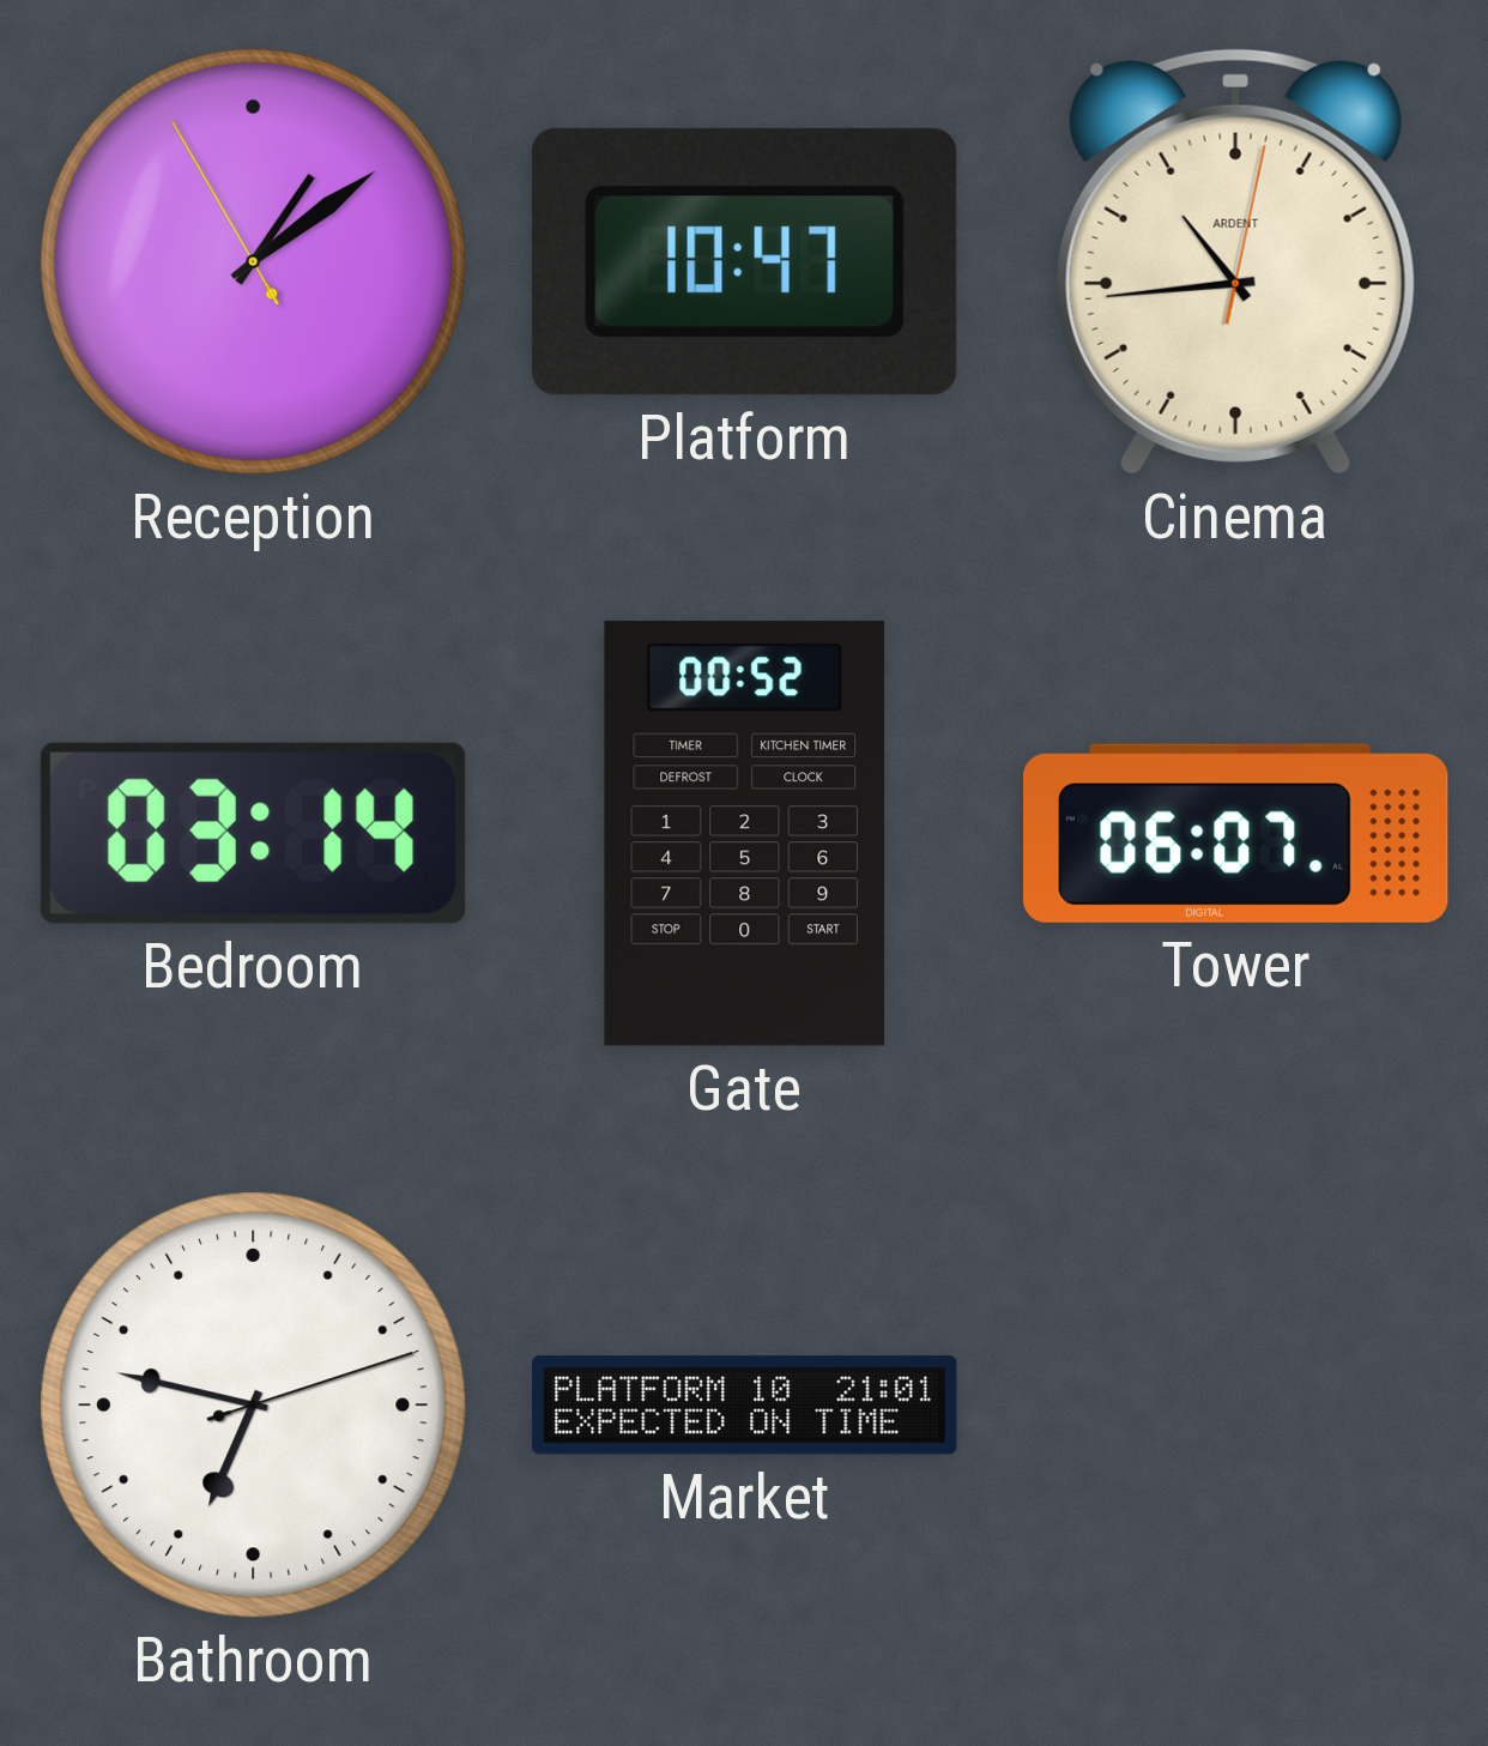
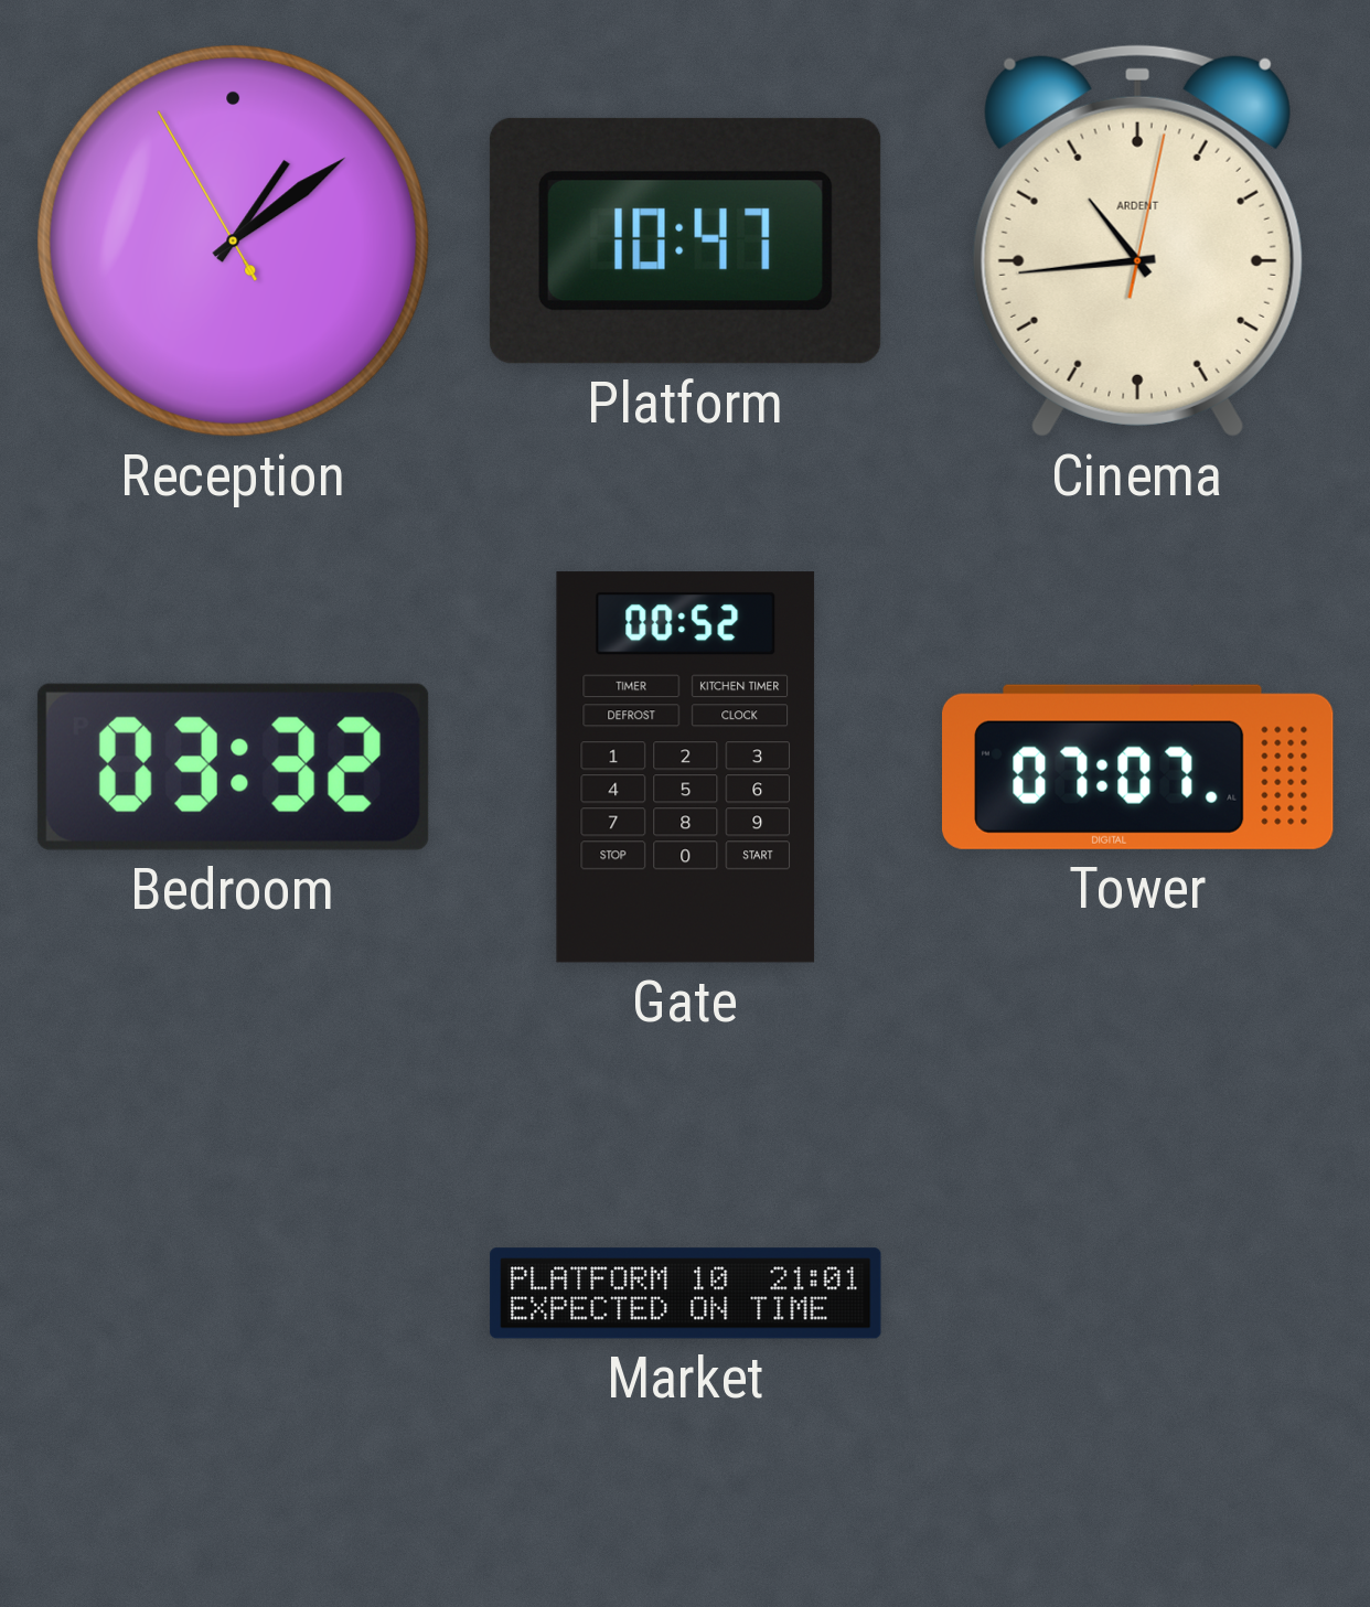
Bedroom: 03:14 -> 03:32
Tower: 06:07 -> 07:07
Bathroom: 6:47 -> none
